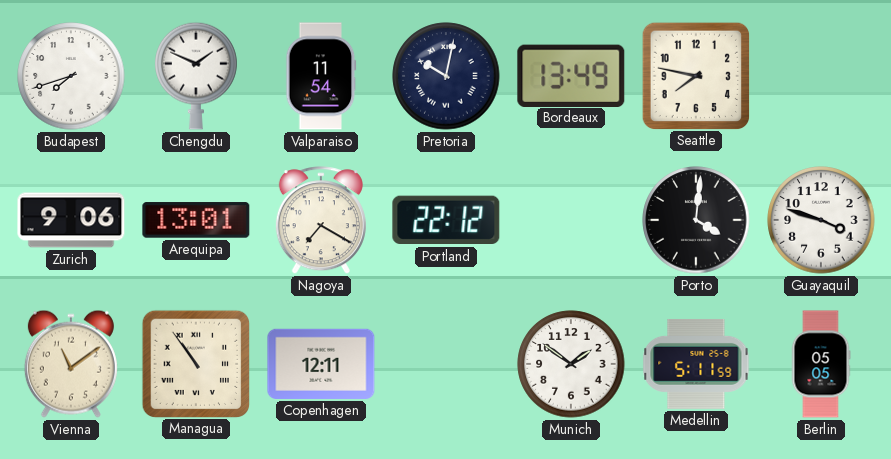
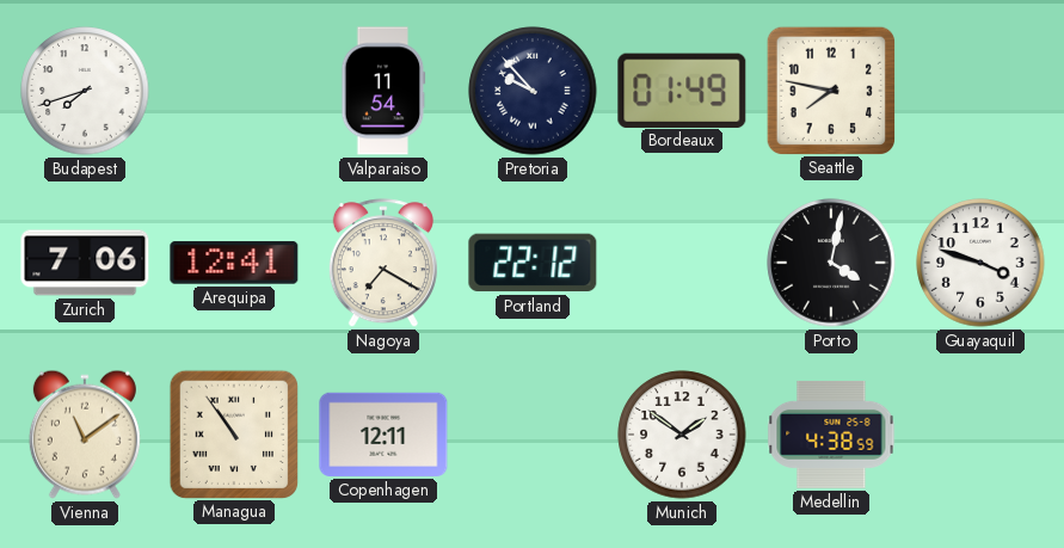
Chengdu: 1:49 -> none
Pretoria: 10:02 -> 9:53
Bordeaux: 13:49 -> 01:49
Zurich: 9:06 -> 7:06
Arequipa: 13:01 -> 12:41
Porto: 4:01 -> 4:02
Medellin: 5:11 -> 4:38
Berlin: 05:05 -> none
